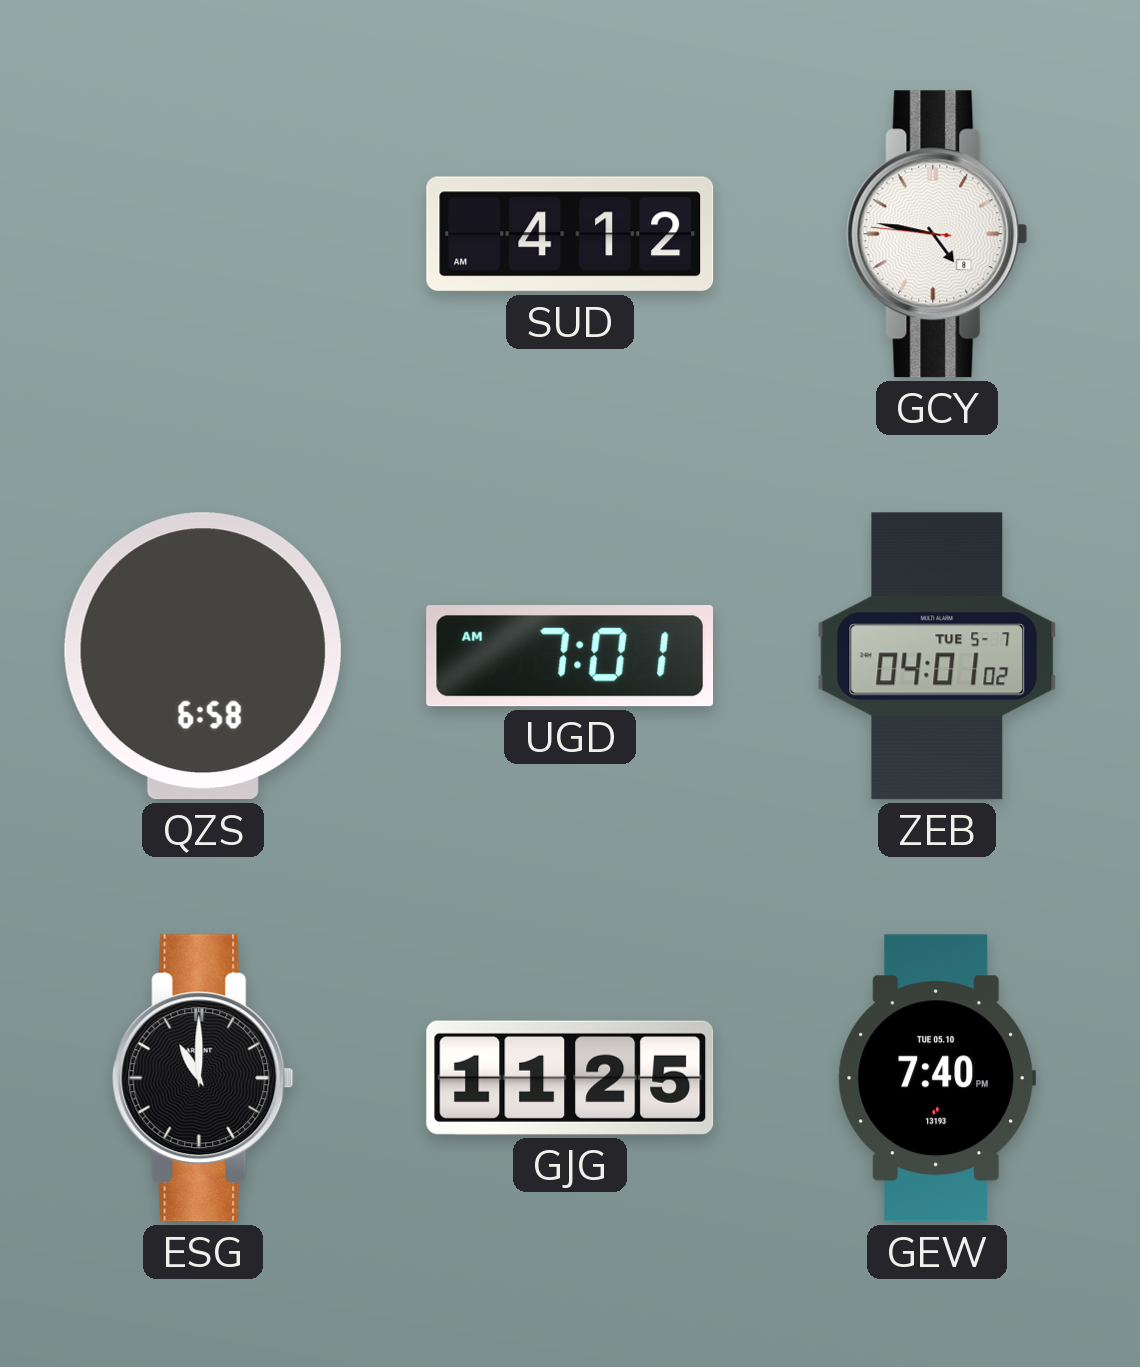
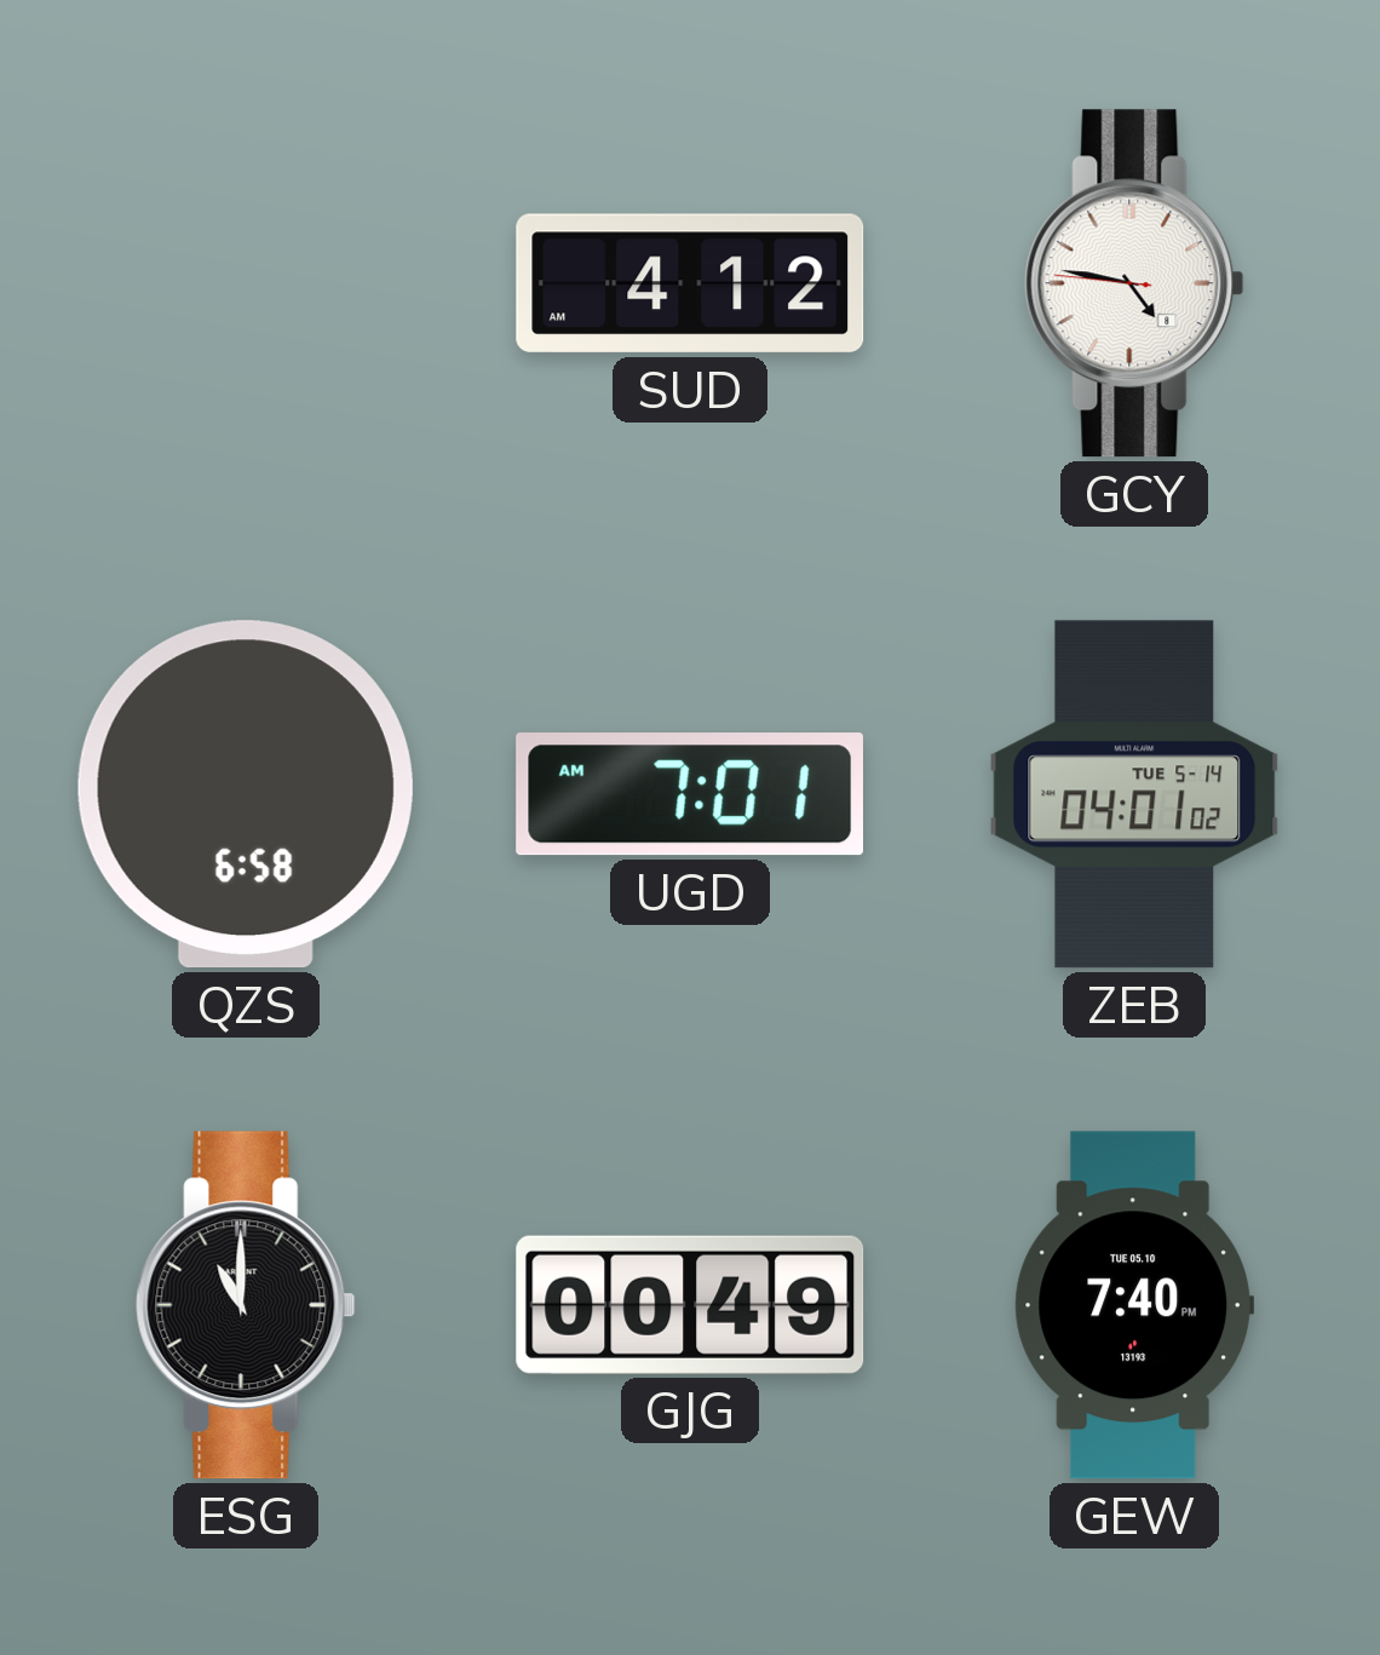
ZEB date: TUE 5-7 -> TUE 5-14
GJG: 11:25 -> 00:49
